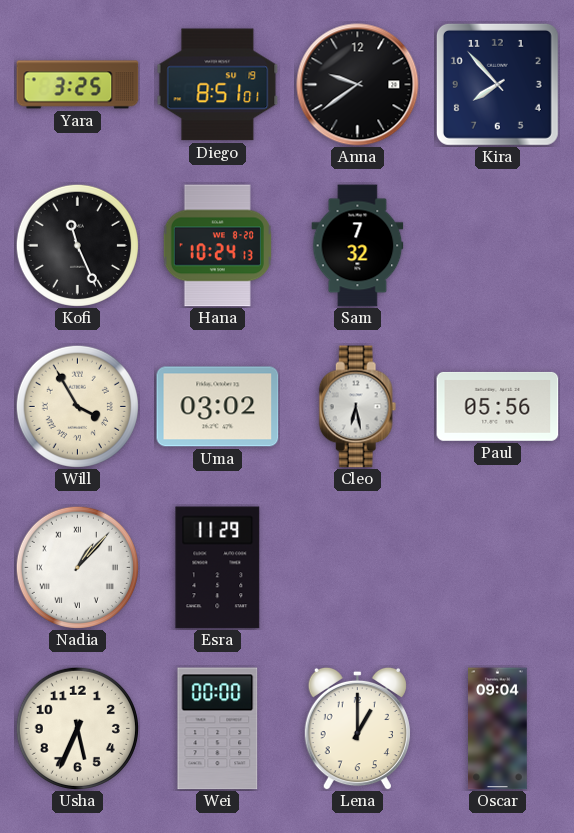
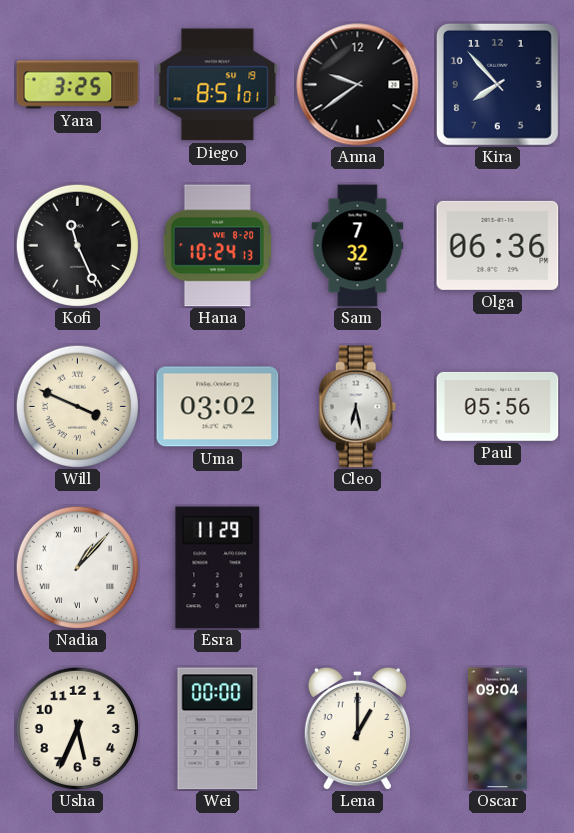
Olga: none -> 06:36
Will: 3:55 -> 3:49
